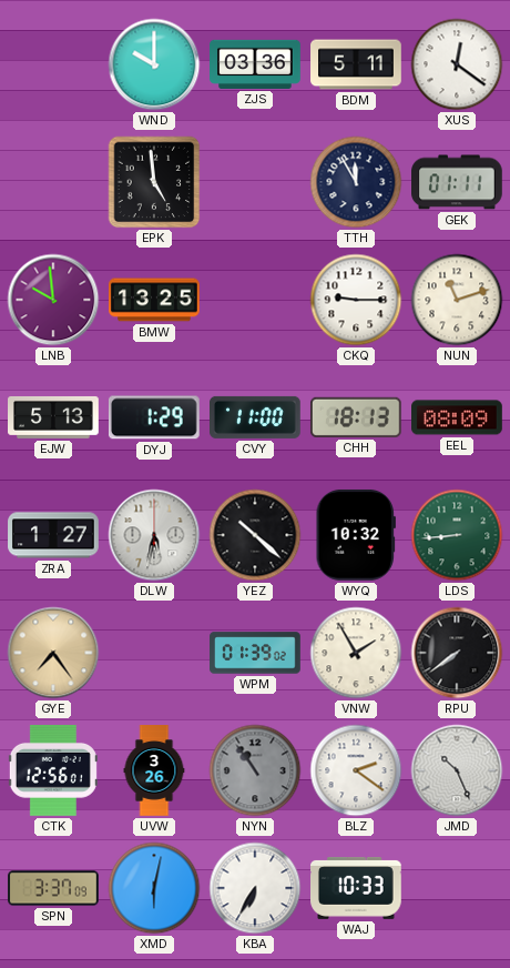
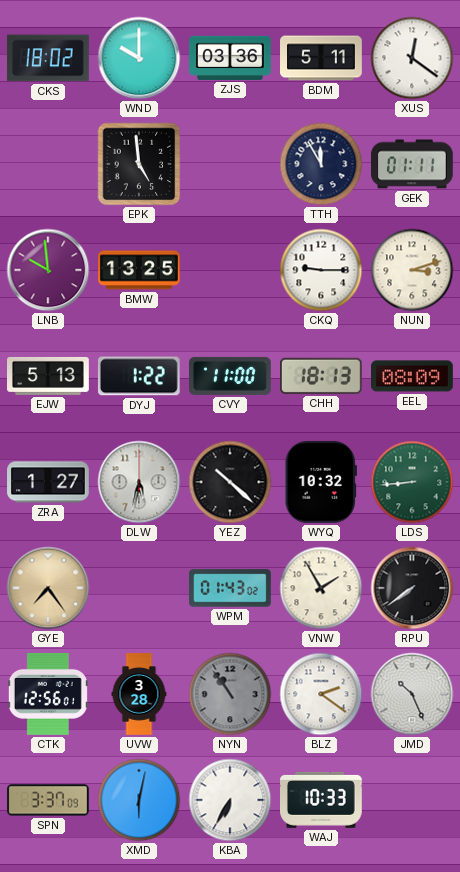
CKS: none -> 18:02
NUN: 11:12 -> 3:12
DYJ: 1:29 -> 1:22
WPM: 01:39 -> 01:43
UVW: 3:26 -> 3:28
